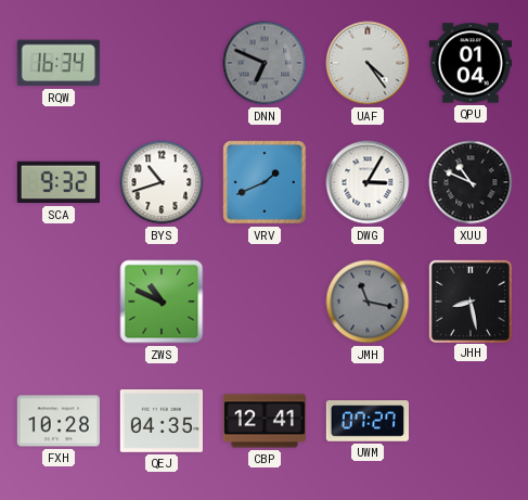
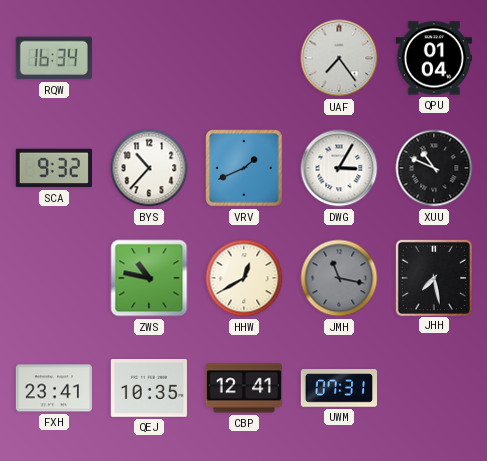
DNN: 6:49 -> none
UAF: 4:24 -> 7:24
BYS: 10:42 -> 10:37
ZWS: 10:49 -> 10:47
HHW: none -> 12:40
JHH: 8:28 -> 7:28
FXH: 10:28 -> 23:41
QEJ: 04:35 -> 10:35
UWM: 07:27 -> 07:31
